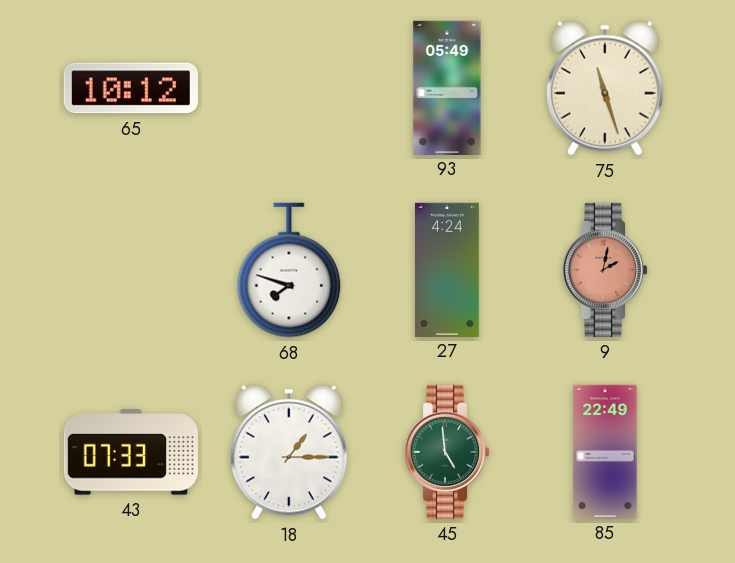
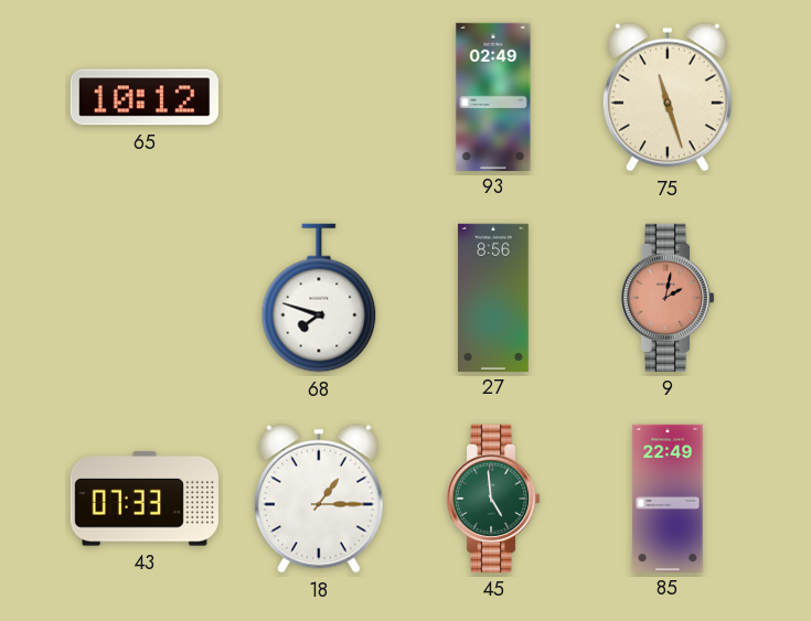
93: 05:49 -> 02:49
27: 4:24 -> 8:56
